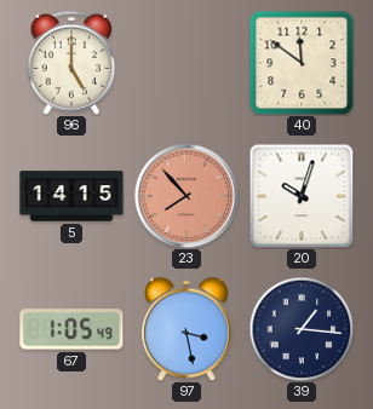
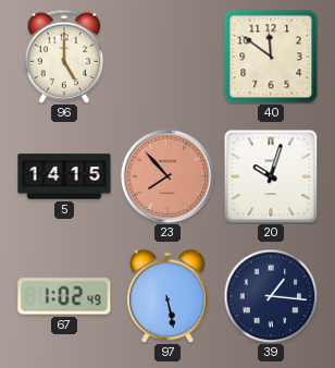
67: 1:05 -> 1:02
97: 3:28 -> 5:28
